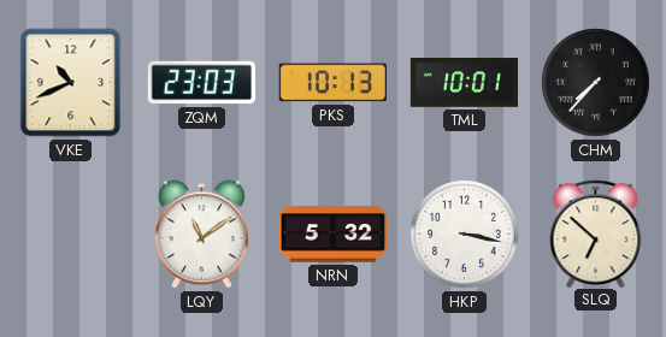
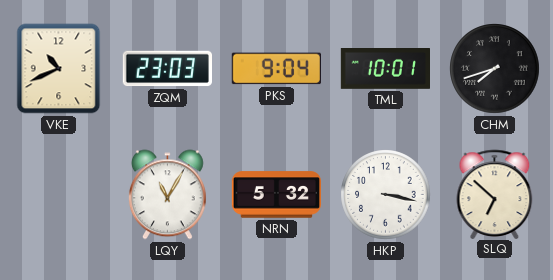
PKS: 10:13 -> 9:04
CHM: 7:37 -> 7:42
LQY: 11:09 -> 11:05
